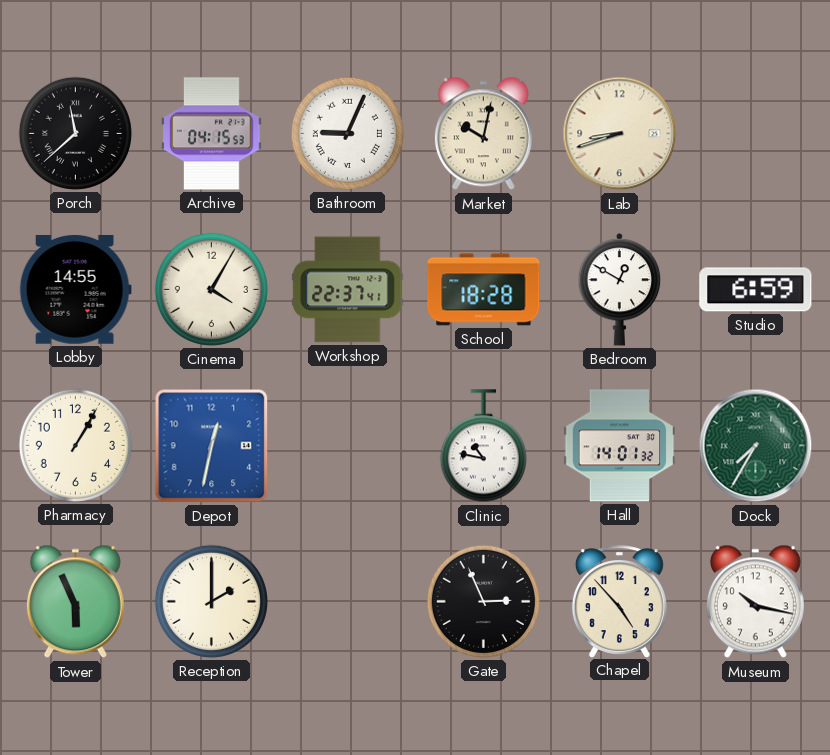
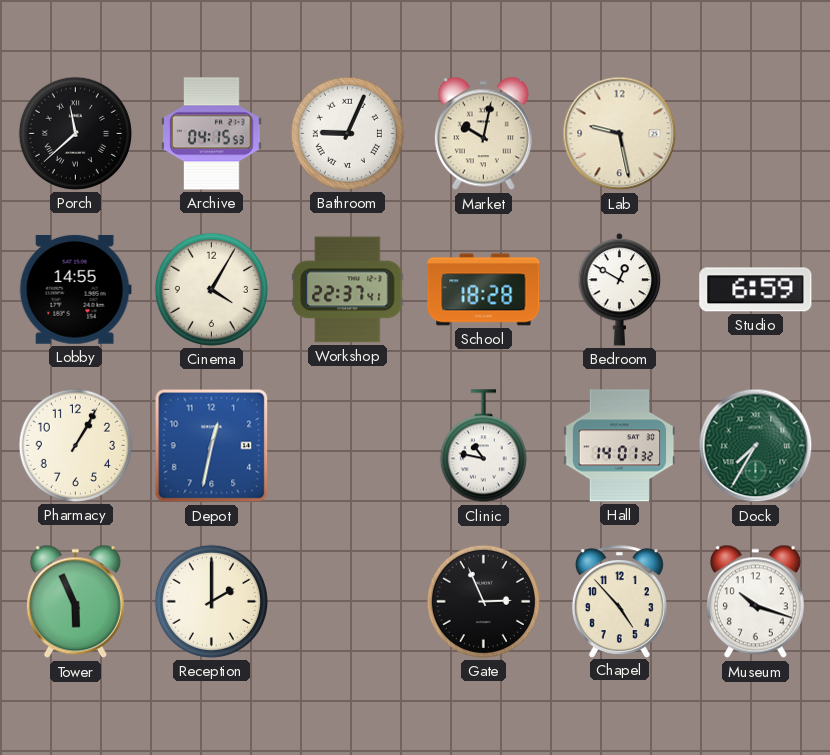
Lab: 8:42 -> 9:28
Museum: 10:17 -> 10:18
